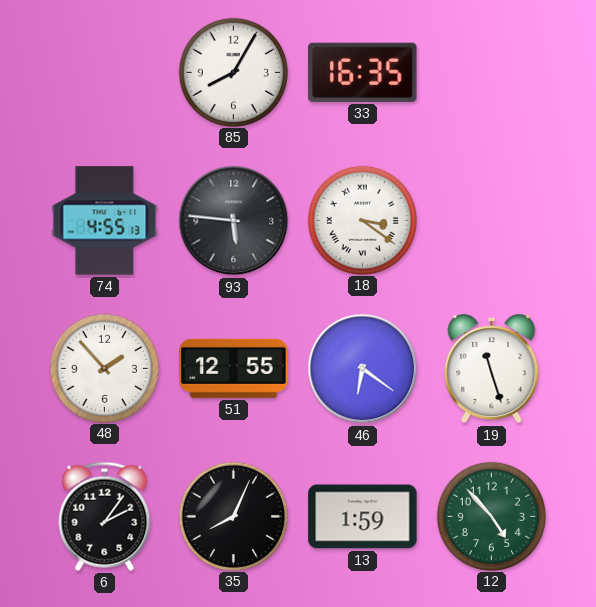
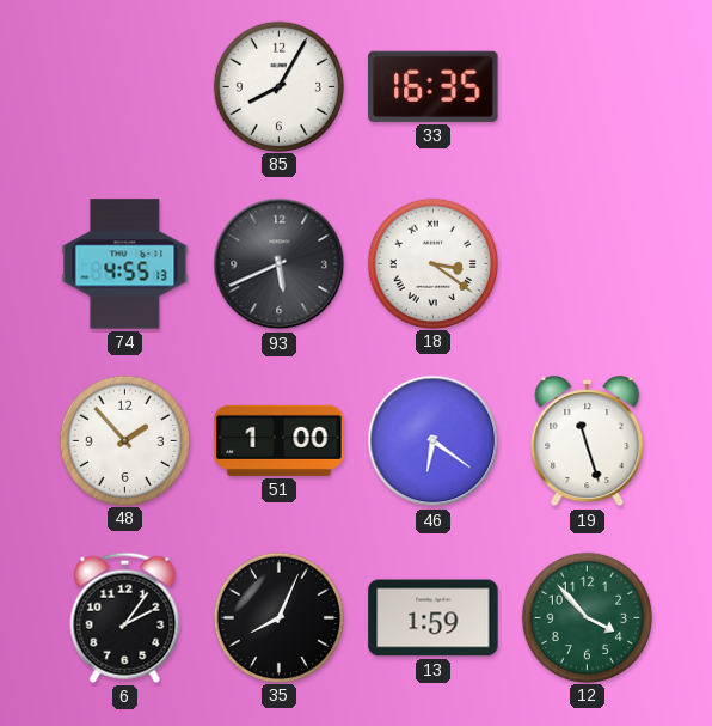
93: 5:46 -> 5:41
51: 12:55 -> 1:00
12: 4:53 -> 3:53
